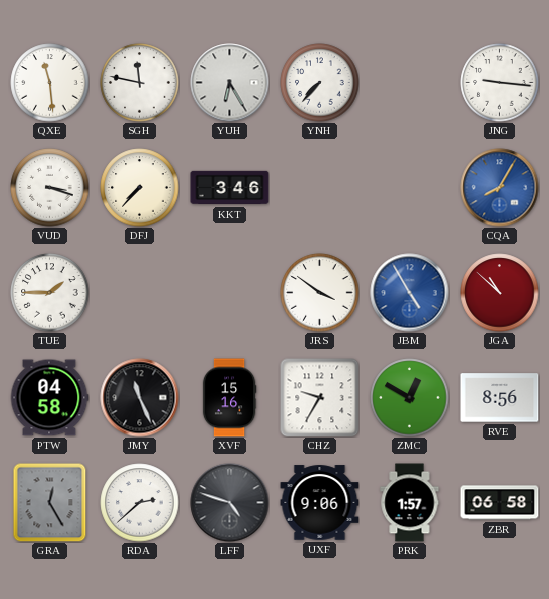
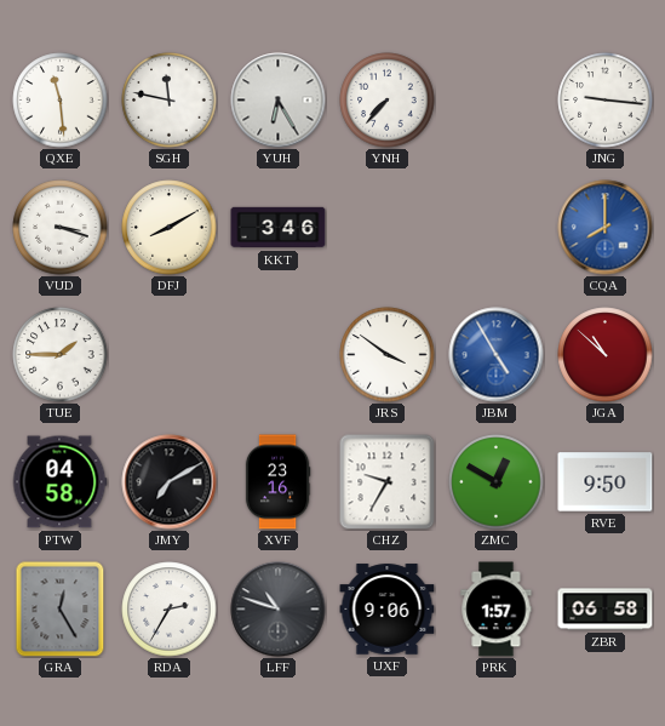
DFJ: 7:37 -> 8:10
CQA: 8:05 -> 8:00
JMY: 11:26 -> 7:10
XVF: 15:16 -> 23:16
RVE: 8:56 -> 9:50
RDA: 2:38 -> 2:35
LFF: 4:48 -> 10:48
